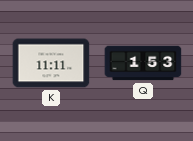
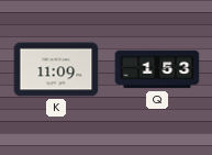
K: 11:11 -> 11:09
